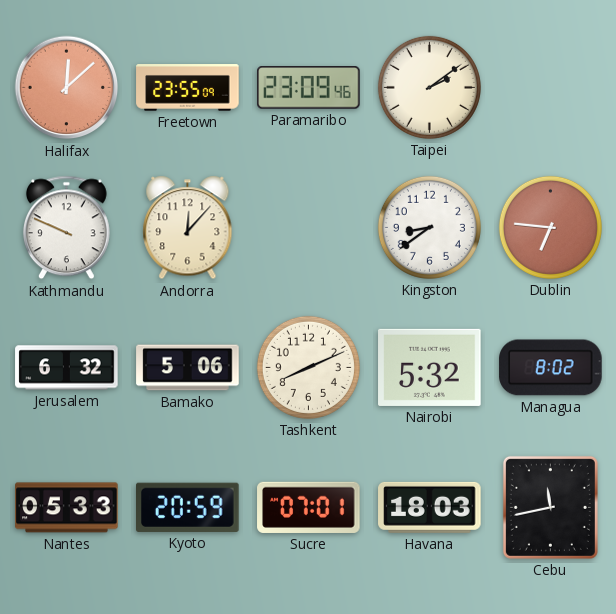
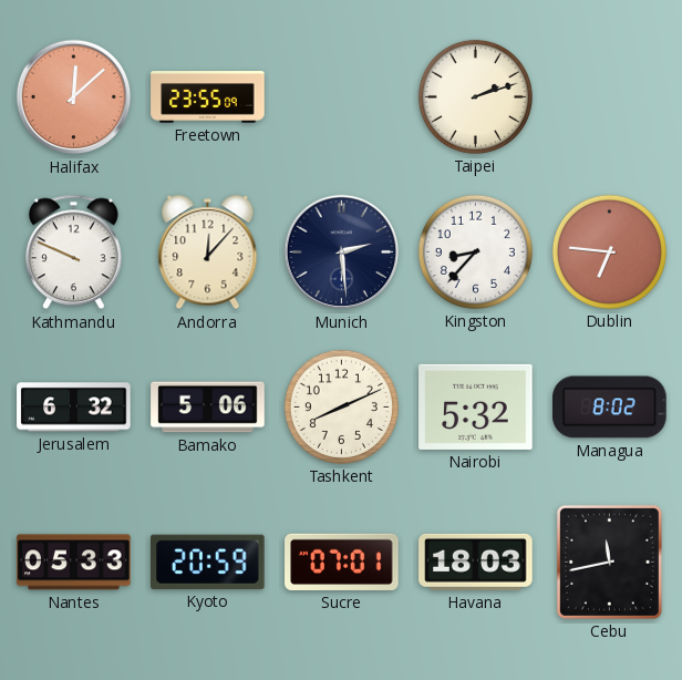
Paramaribo: 23:09 -> none
Taipei: 2:09 -> 2:12
Munich: none -> 2:29
Kingston: 8:39 -> 8:37
